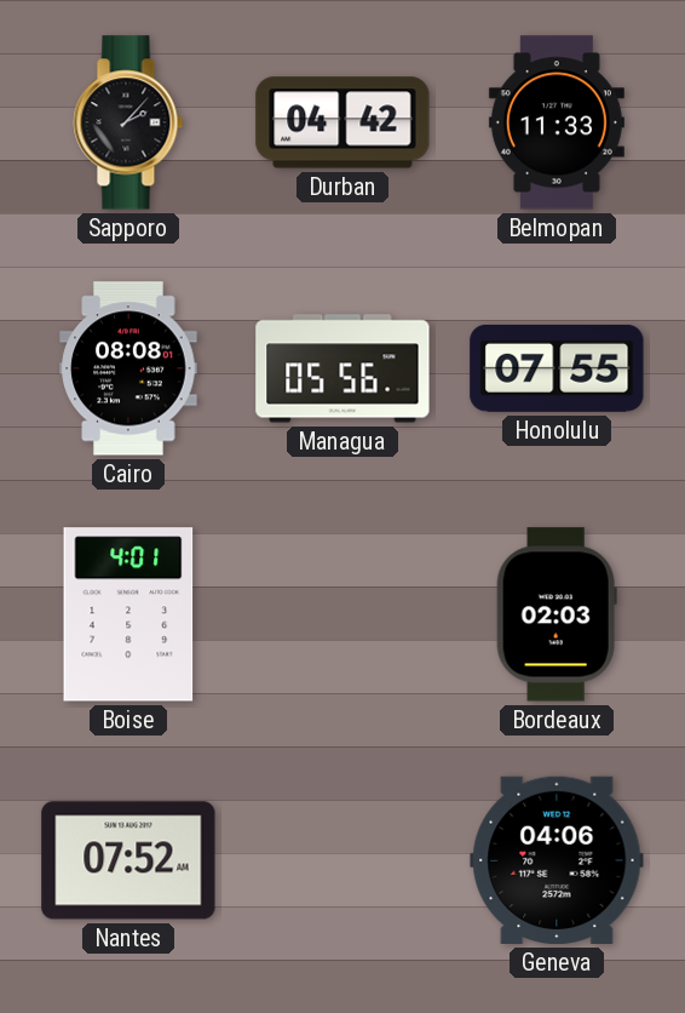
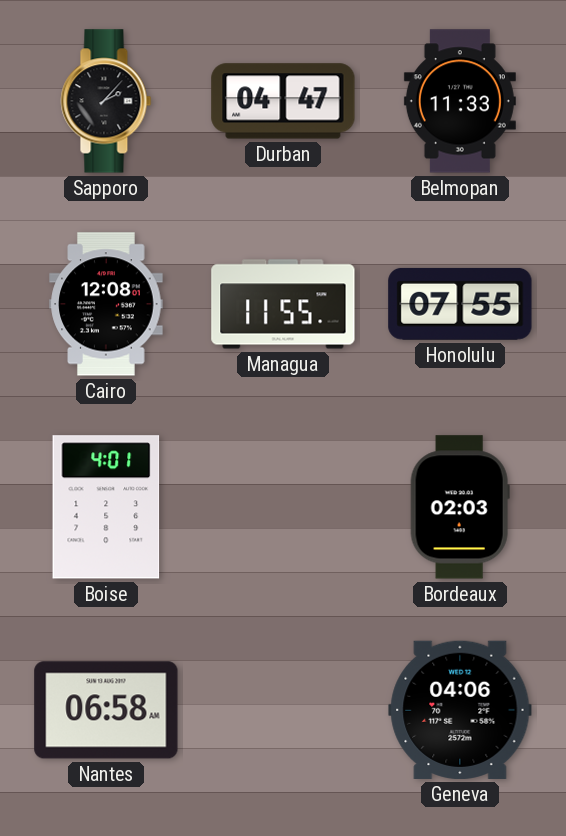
Durban: 04:42 -> 04:47
Cairo: 08:08 -> 12:08
Managua: 05:56 -> 11:55
Nantes: 07:52 -> 06:58
